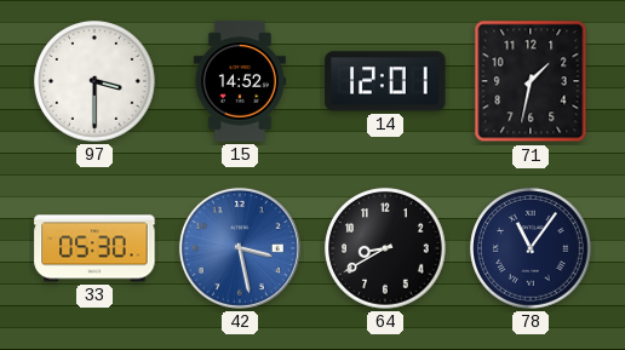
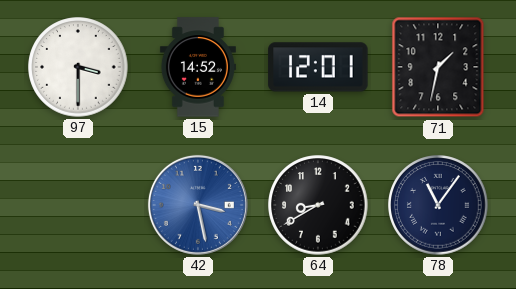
33: 05:30 -> none
